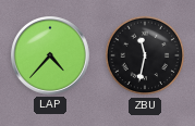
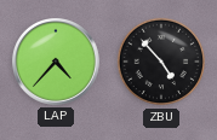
ZBU: 11:32 -> 4:53
